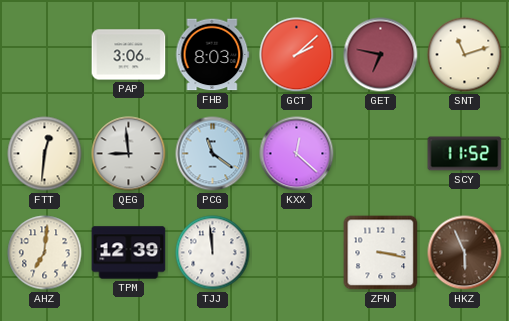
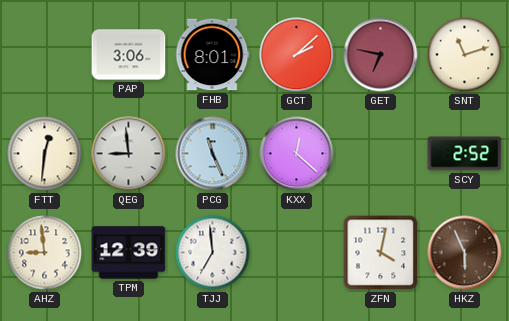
FHB: 8:03 -> 8:01
PCG: 11:21 -> 11:26
SCY: 11:52 -> 2:52
AHZ: 7:01 -> 8:59
TJJ: 11:59 -> 6:59
ZFN: 3:17 -> 4:02
